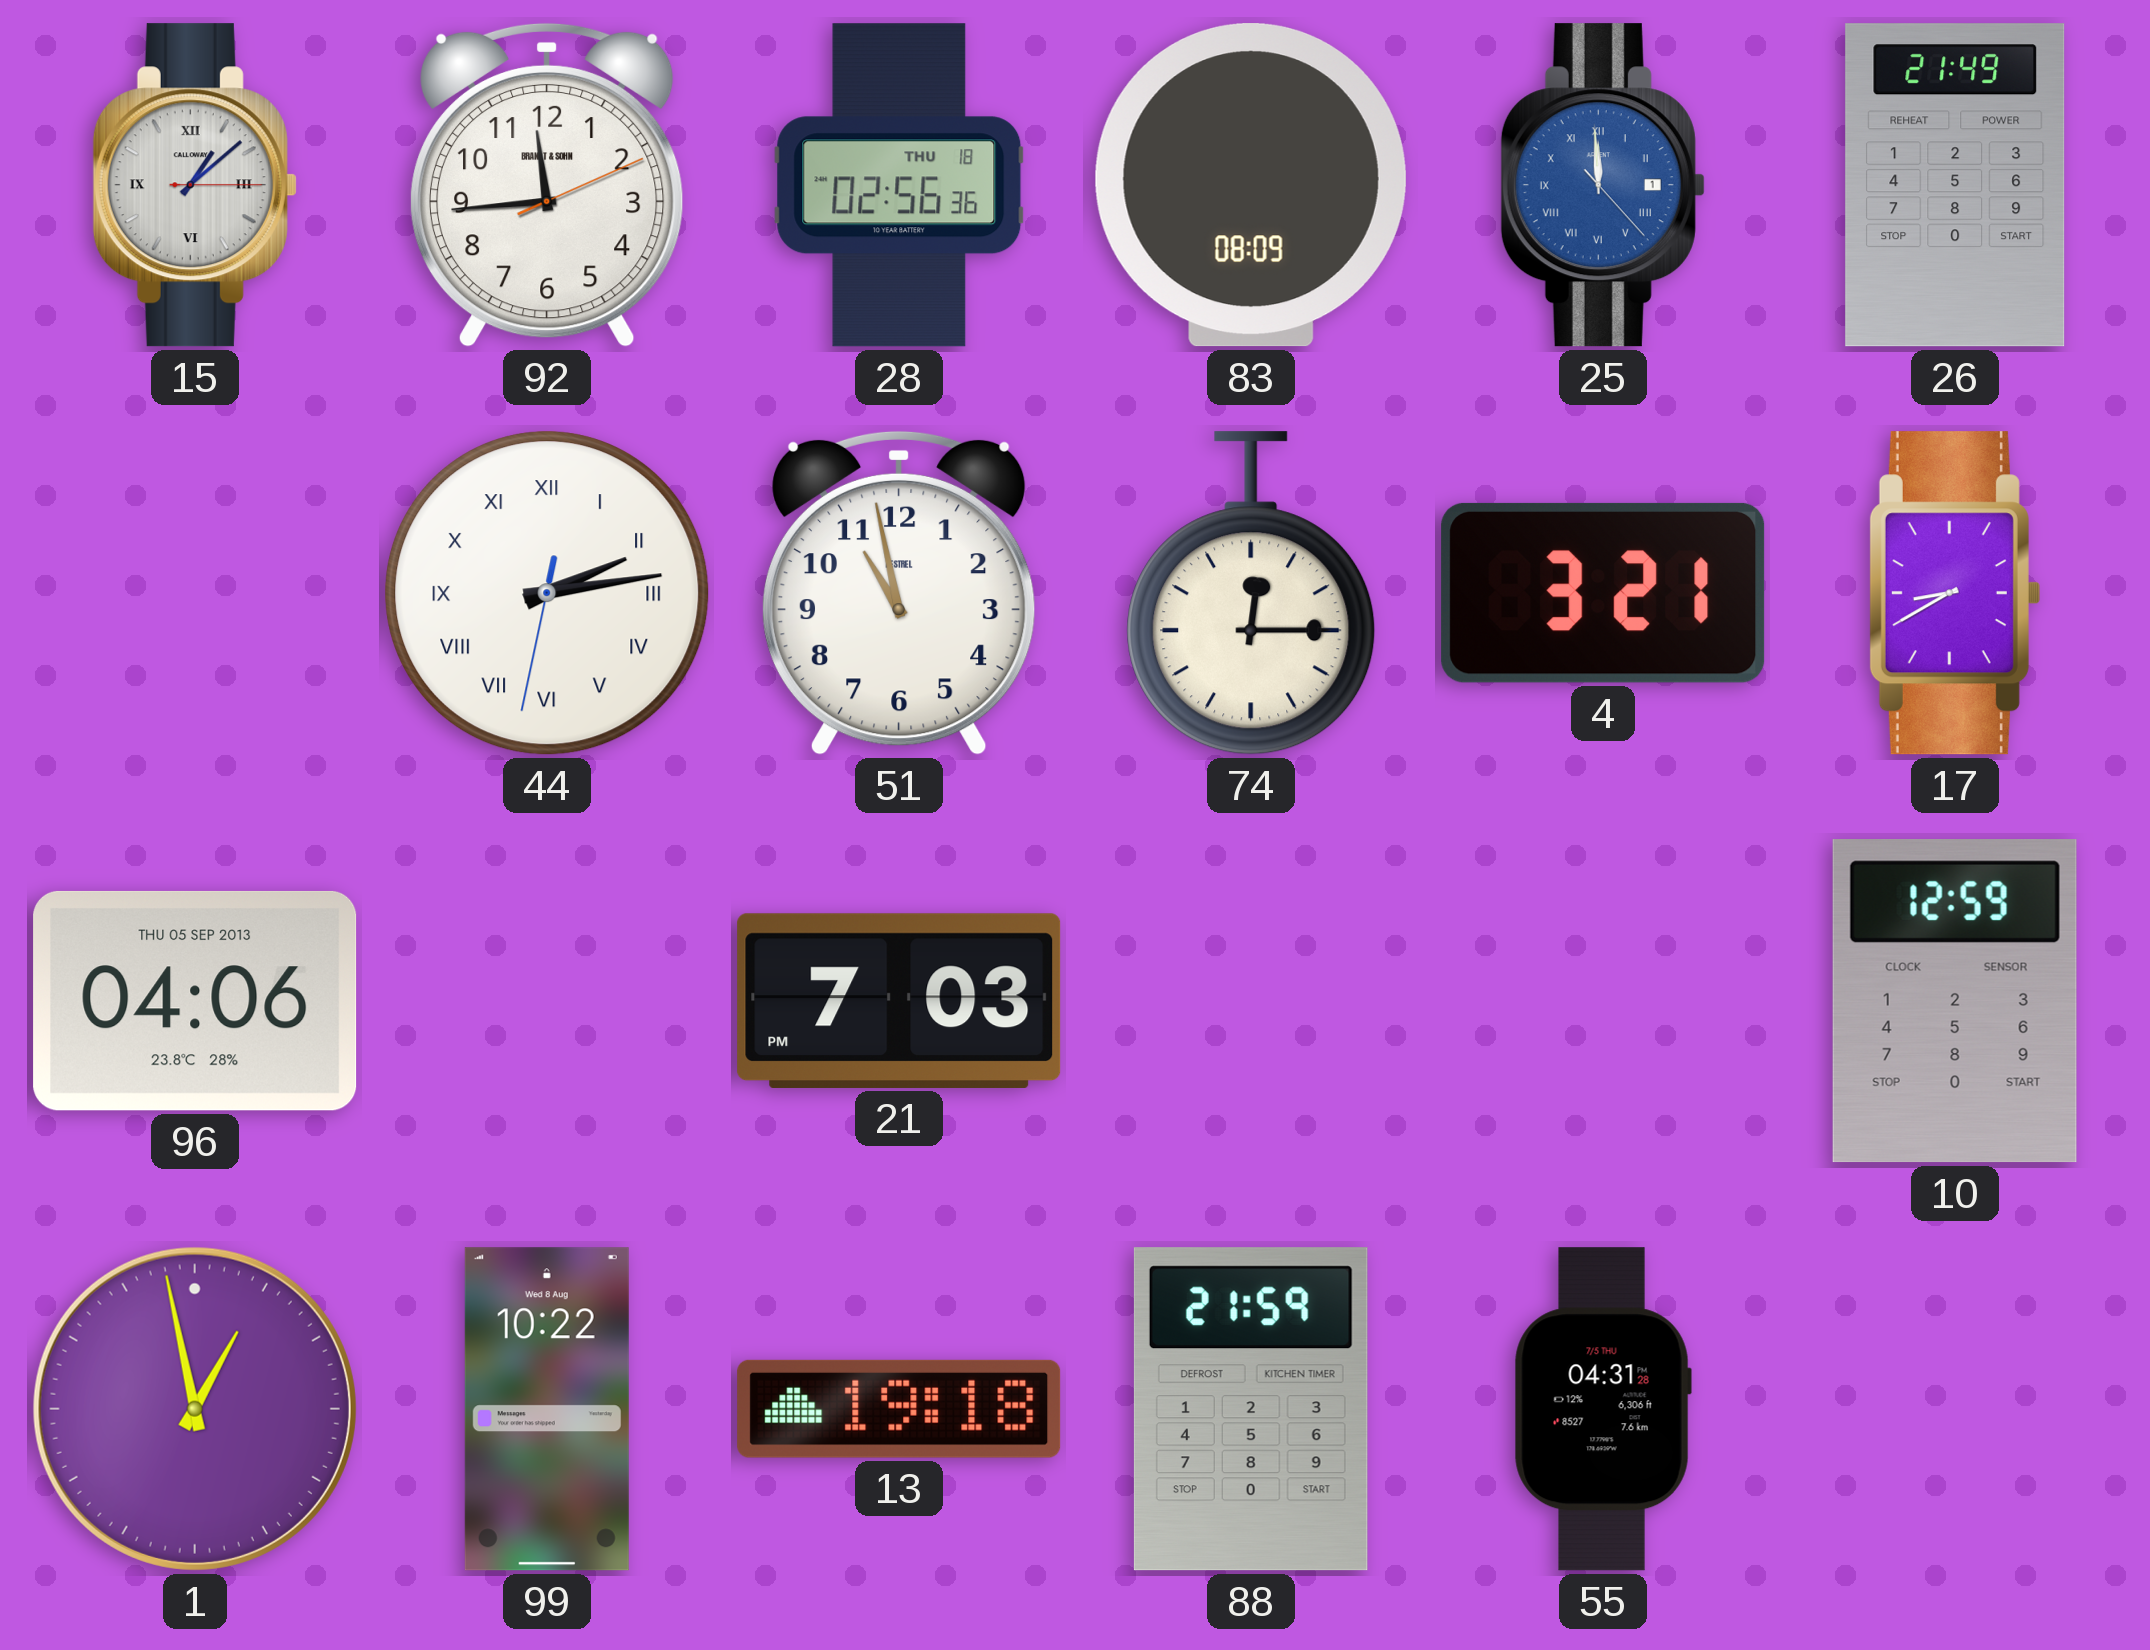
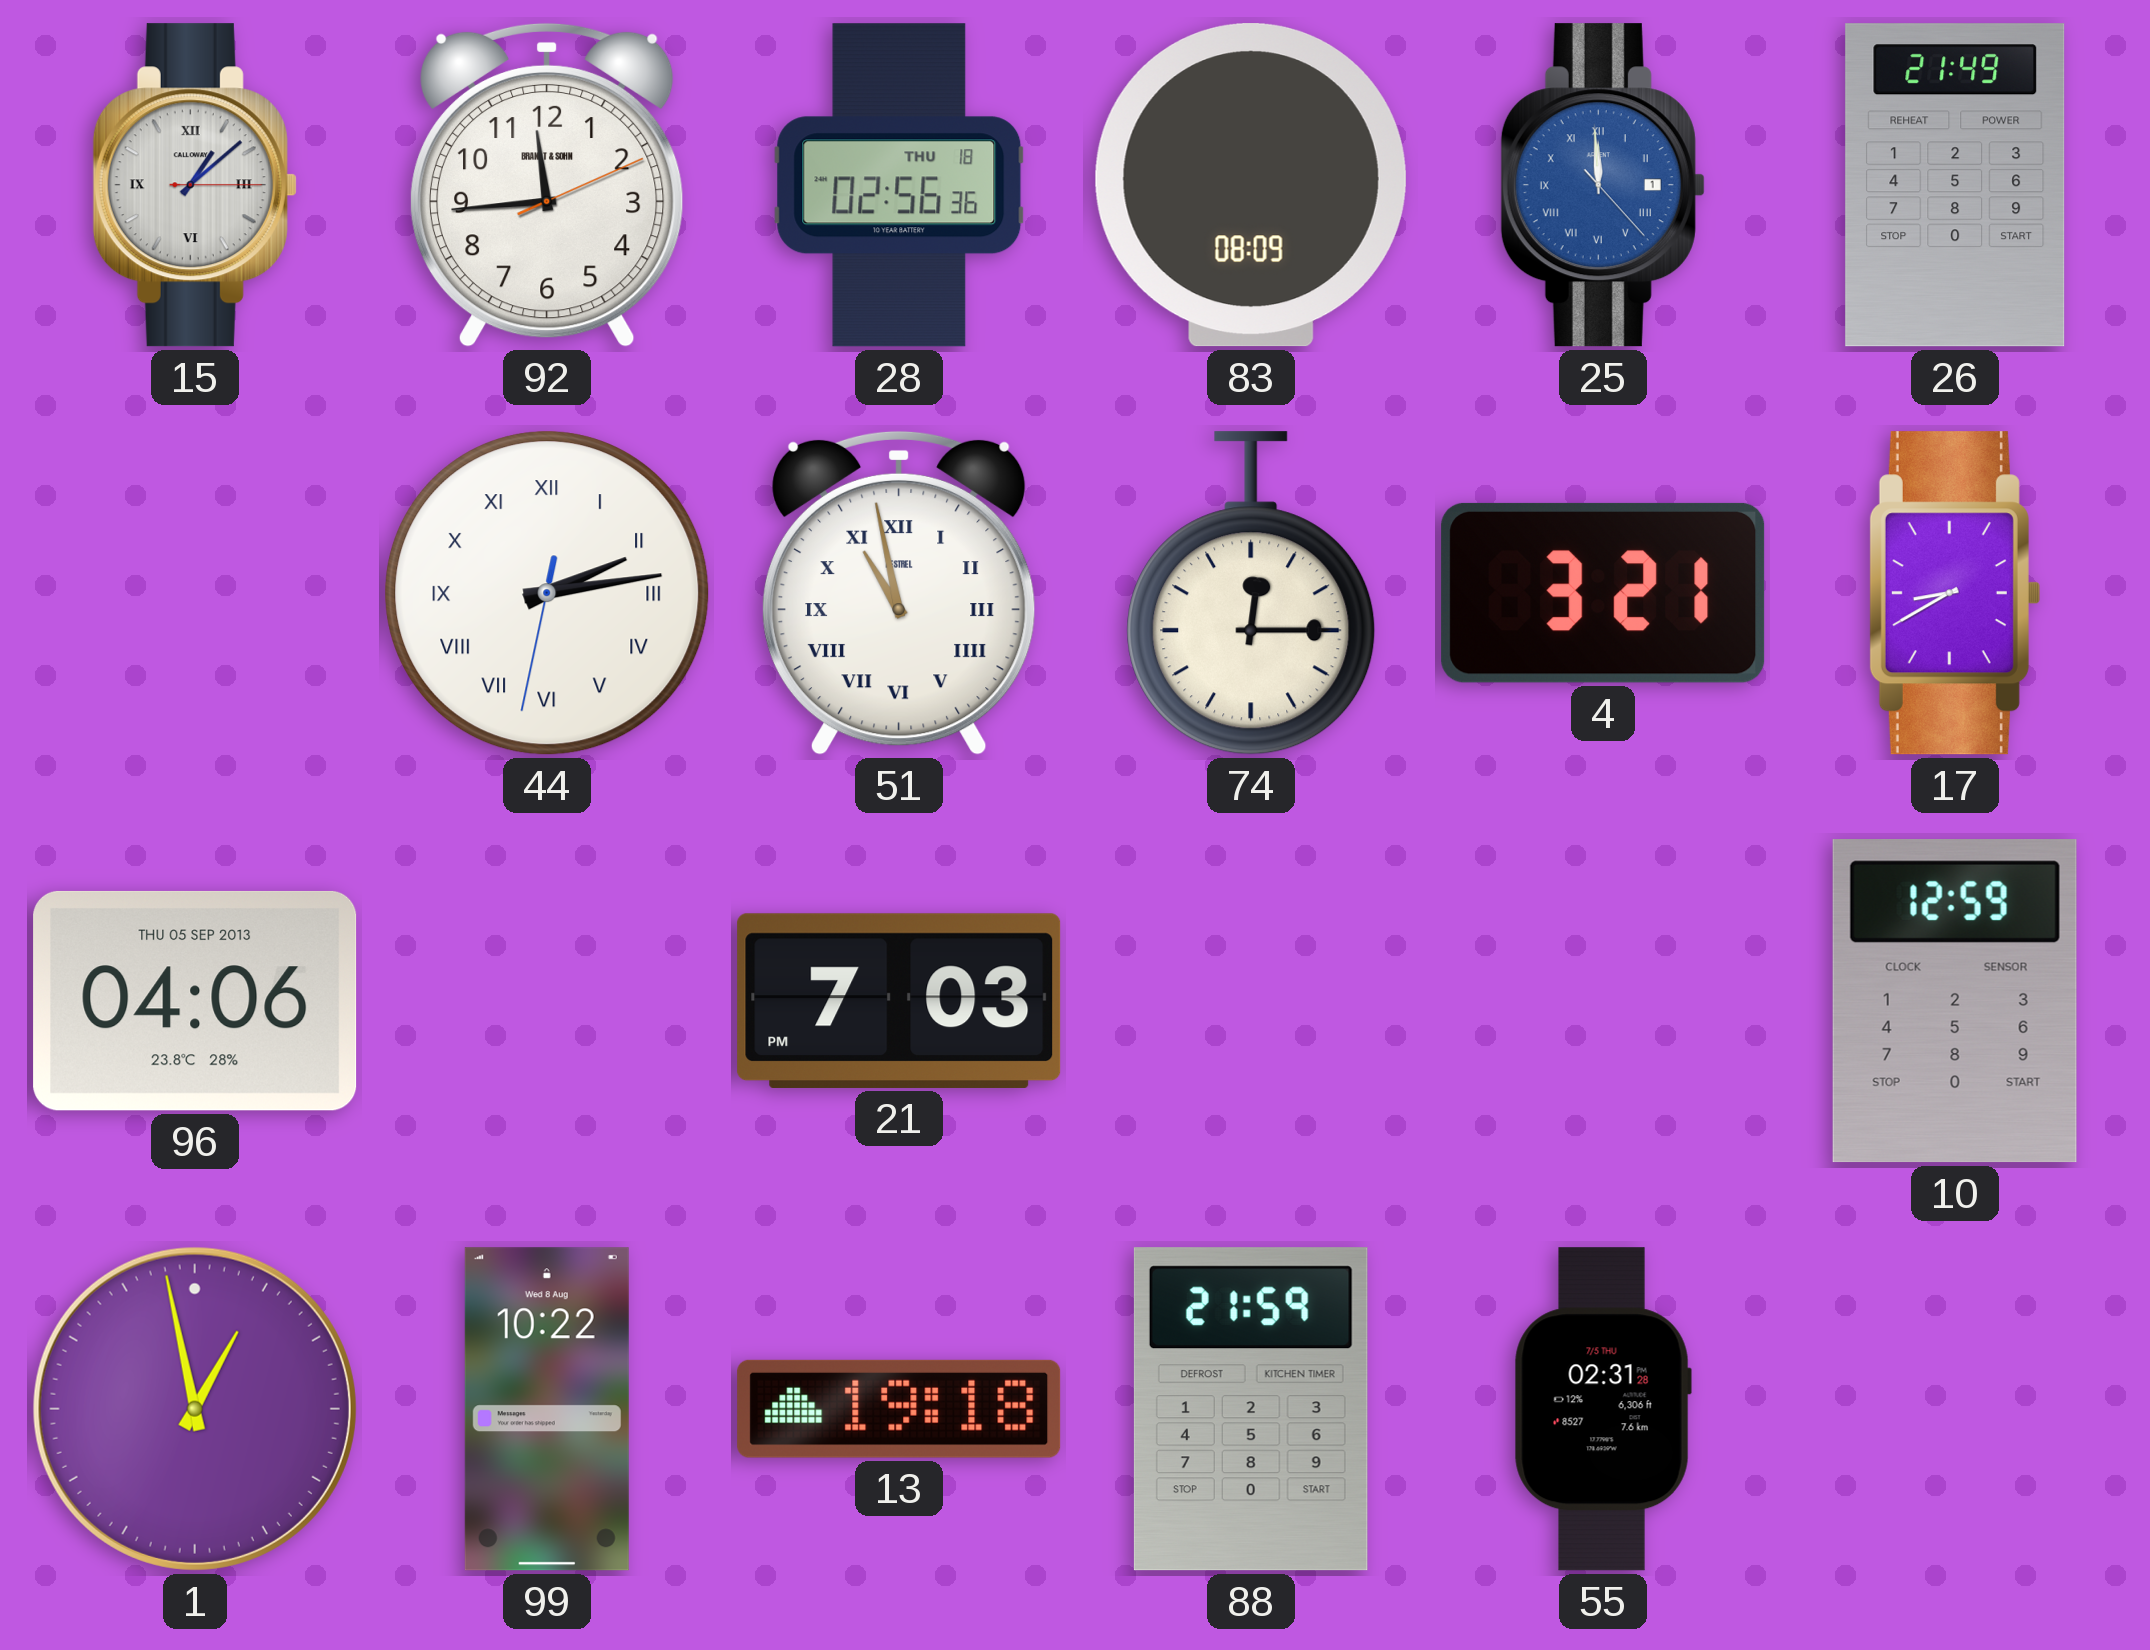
51 numerals: Arabic -> Roman
55: 04:31 -> 02:31
